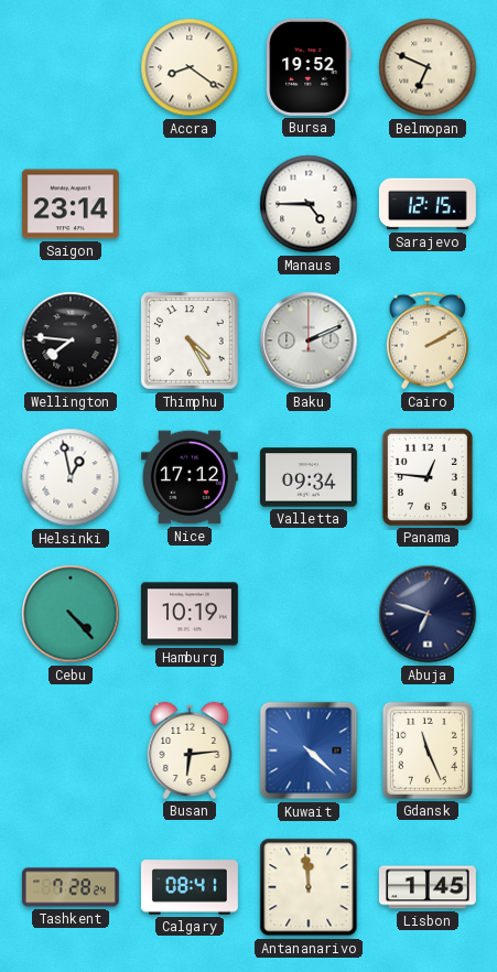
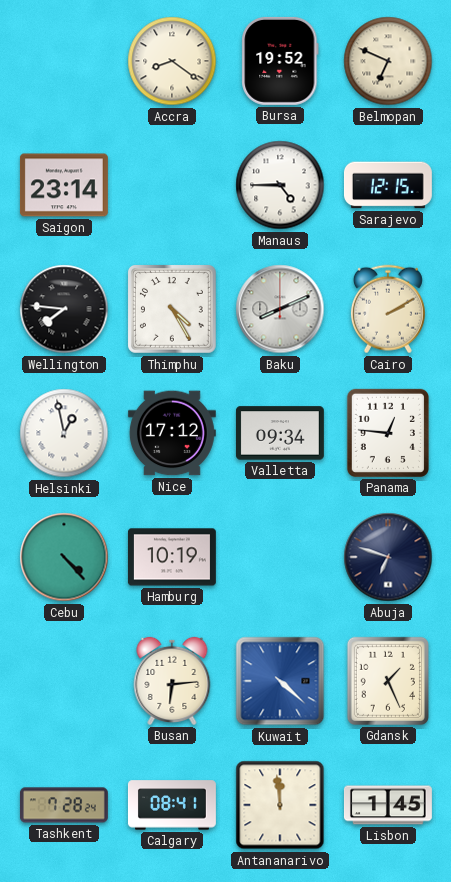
Baku: 2:11 -> 8:11
Gdansk: 11:26 -> 1:26
